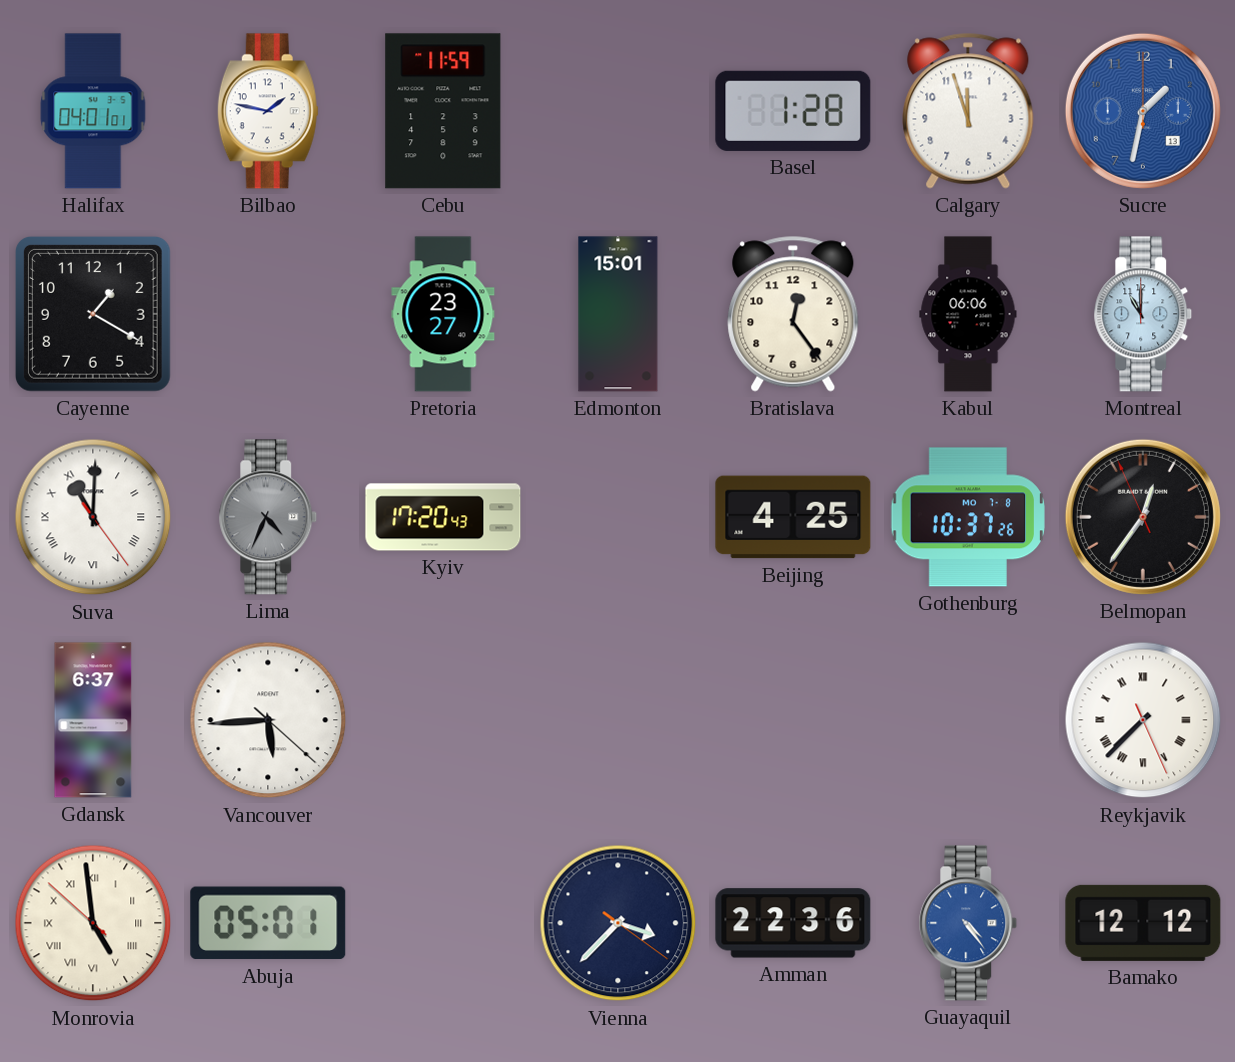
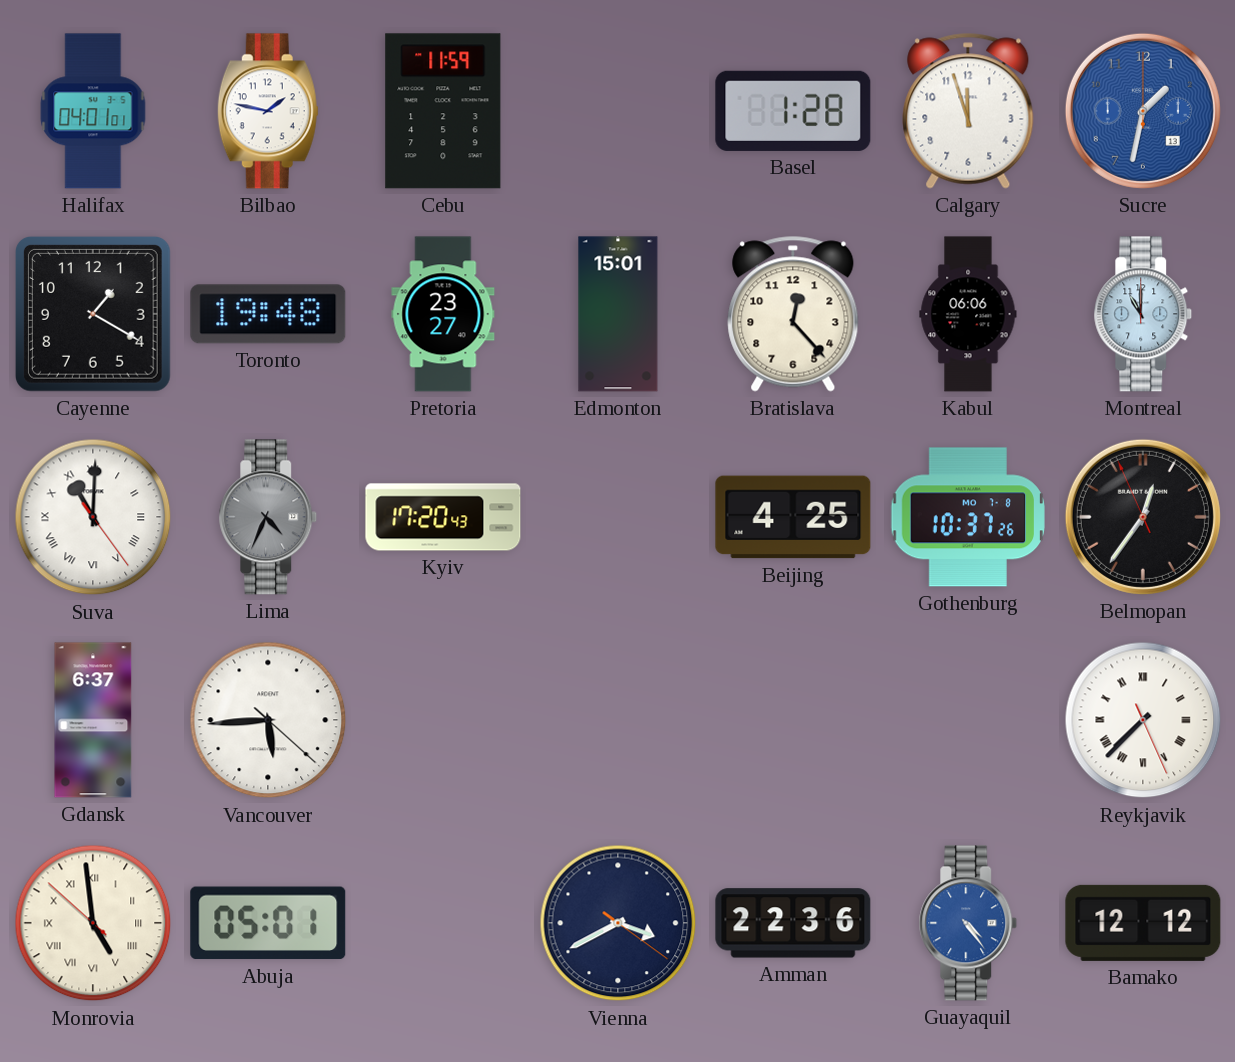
Toronto: none -> 19:48
Bratislava: 12:24 -> 12:23
Vienna: 3:37 -> 3:40
